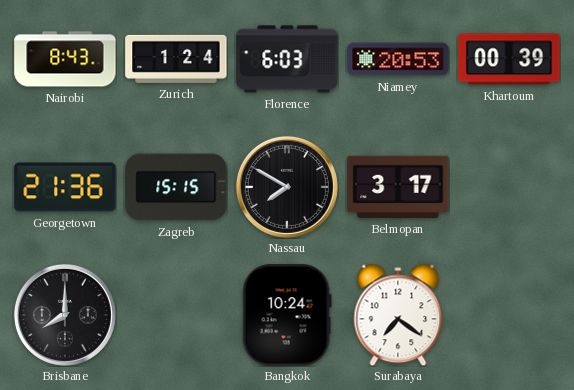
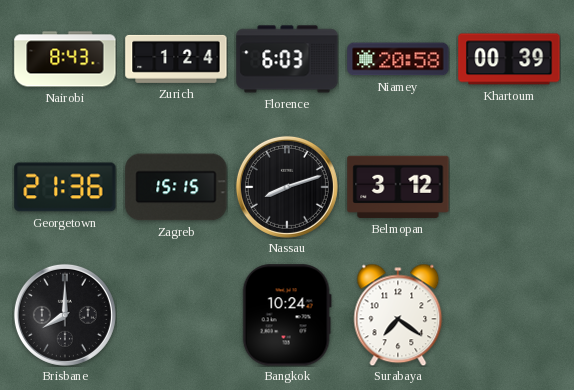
Niamey: 20:53 -> 20:58
Nassau: 7:50 -> 8:12
Belmopan: 3:17 -> 3:12
